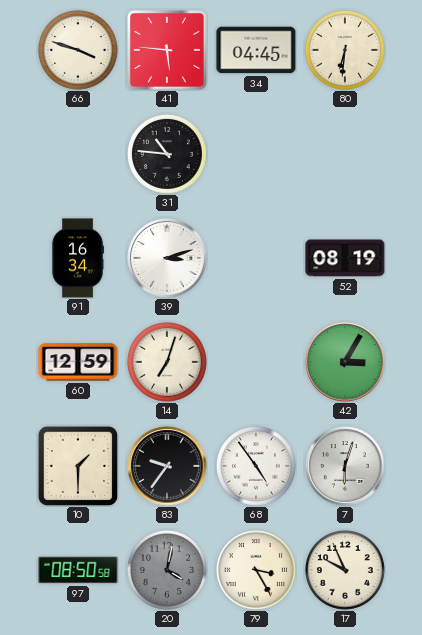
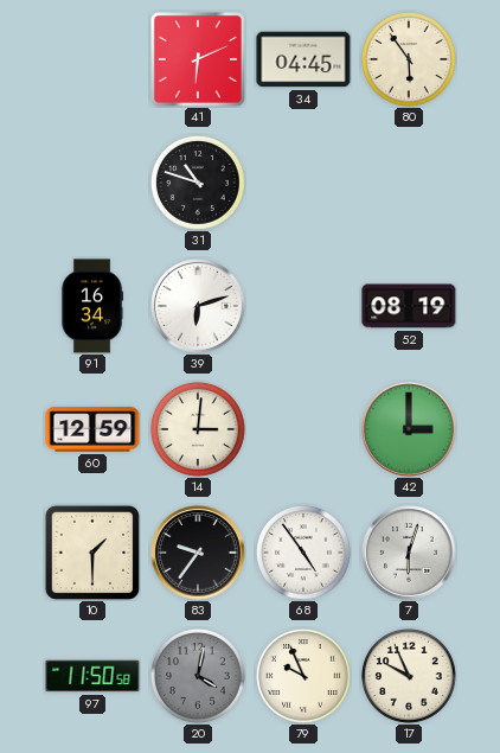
66: 3:48 -> none
41: 5:46 -> 6:11
80: 6:31 -> 5:54
31: 10:46 -> 10:48
39: 3:12 -> 6:12
14: 7:03 -> 3:01
42: 3:05 -> 3:00
97: 08:50 -> 11:50
79: 3:25 -> 9:56
